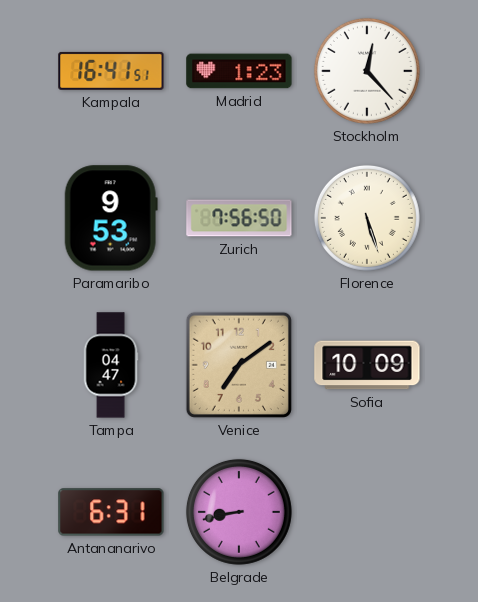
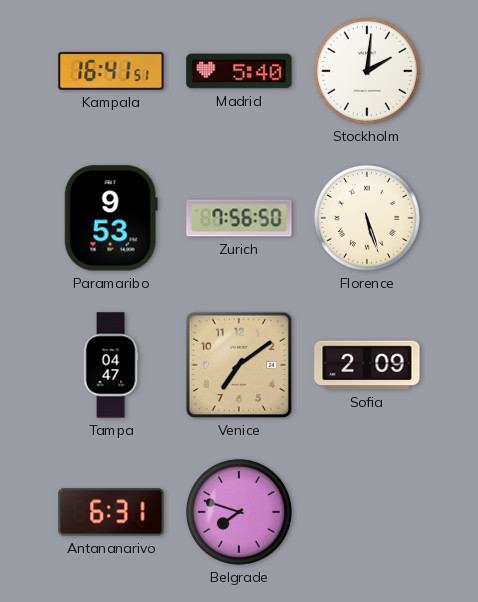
Madrid: 1:23 -> 5:40
Stockholm: 12:23 -> 2:01
Sofia: 10:09 -> 2:09
Belgrade: 8:43 -> 7:48
